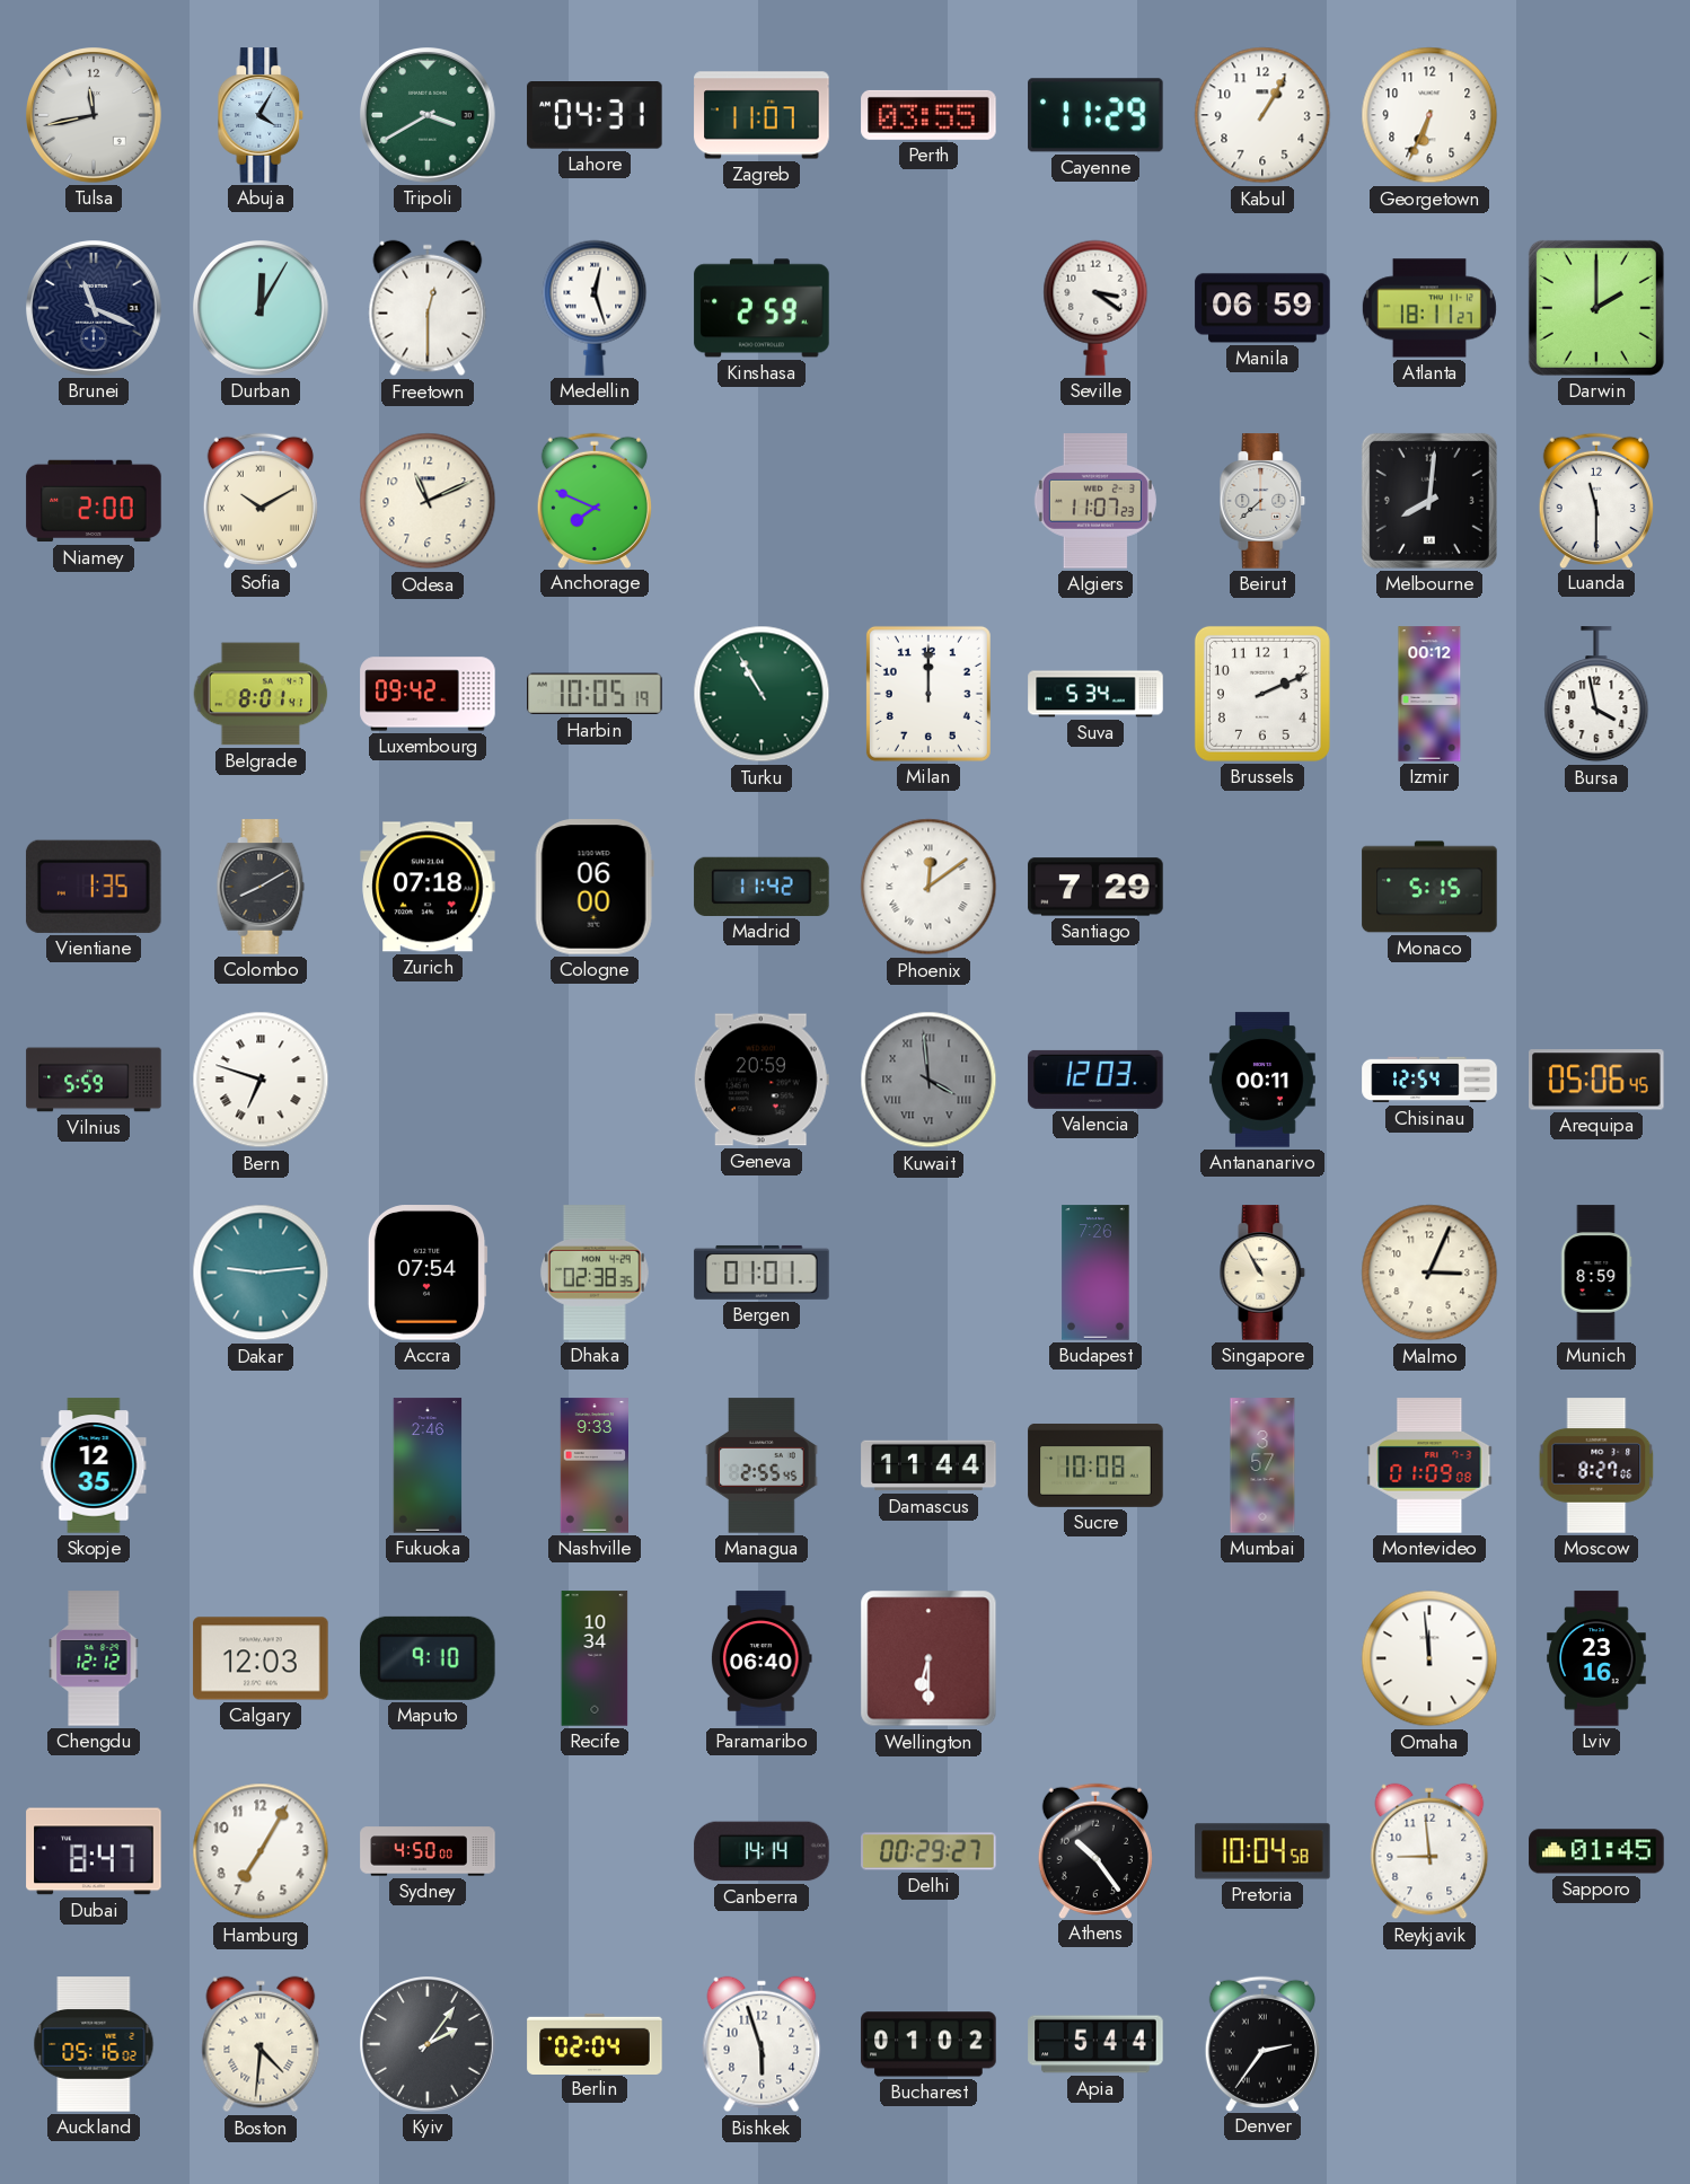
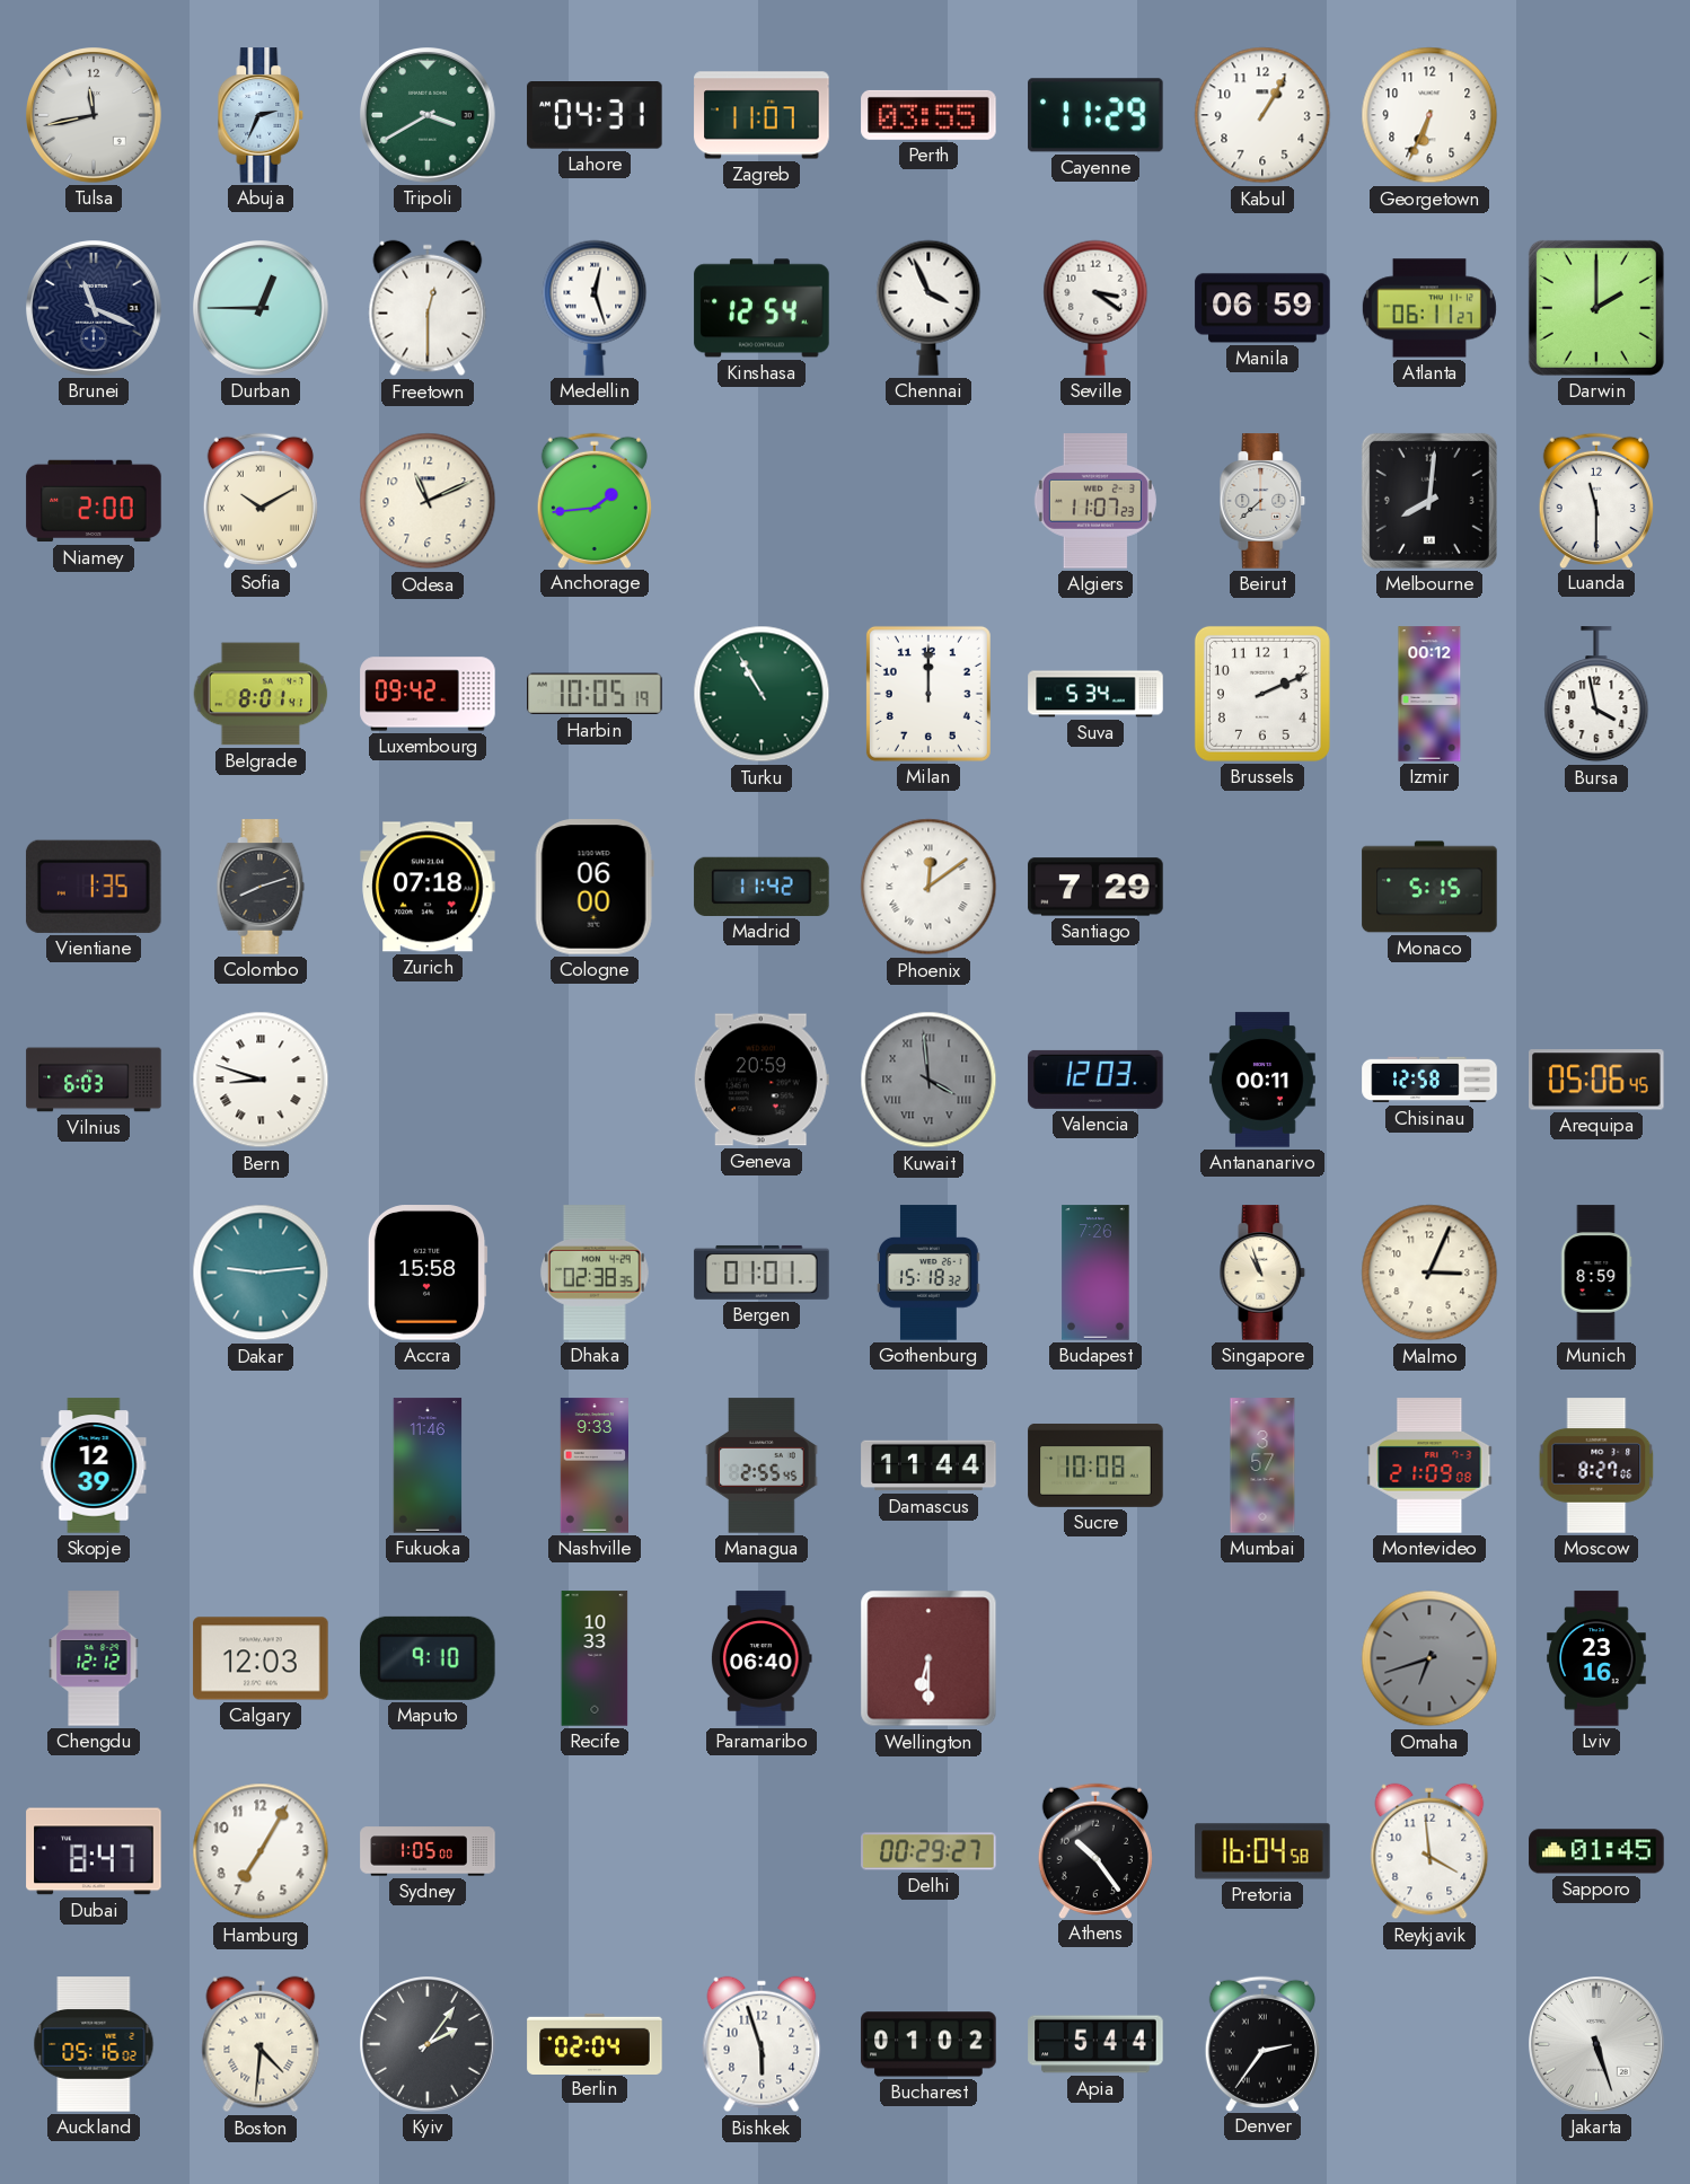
Abuja: 4:05 -> 2:34
Durban: 12:05 -> 12:45
Kinshasa: 2:59 -> 12:54
Chennai: none -> 3:56
Atlanta: 18:11 -> 06:11
Anchorage: 7:49 -> 1:44
Colombo: 8:10 -> 8:12
Vilnius: 5:59 -> 6:03
Bern: 6:48 -> 8:48
Chisinau: 12:54 -> 12:58
Accra: 07:54 -> 15:58
Gothenburg: none -> 15:18
Singapore: 10:55 -> 10:57
Skopje: 12:35 -> 12:39
Fukuoka: 2:46 -> 11:46
Montevideo: 01:09 -> 21:09
Recife: 10:34 -> 10:33
Omaha: 11:59 -> 6:42
Omaha dial: white -> grey
Sydney: 4:50 -> 1:05
Canberra: 14:14 -> none
Pretoria: 10:04 -> 16:04
Reykjavik: 8:59 -> 3:59
Jakarta: none -> 5:27
